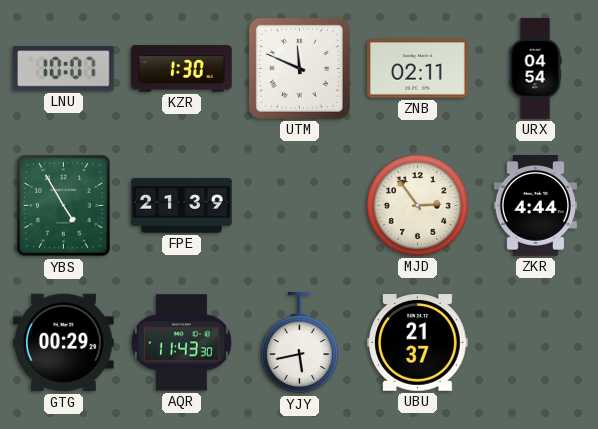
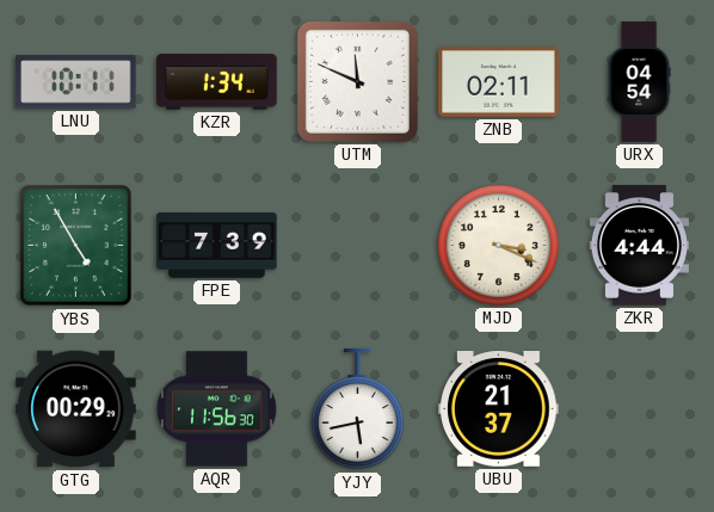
LNU: 10:07 -> 10:11
KZR: 1:30 -> 1:34
FPE: 21:39 -> 7:39
MJD: 2:54 -> 3:19
AQR: 11:43 -> 11:56
